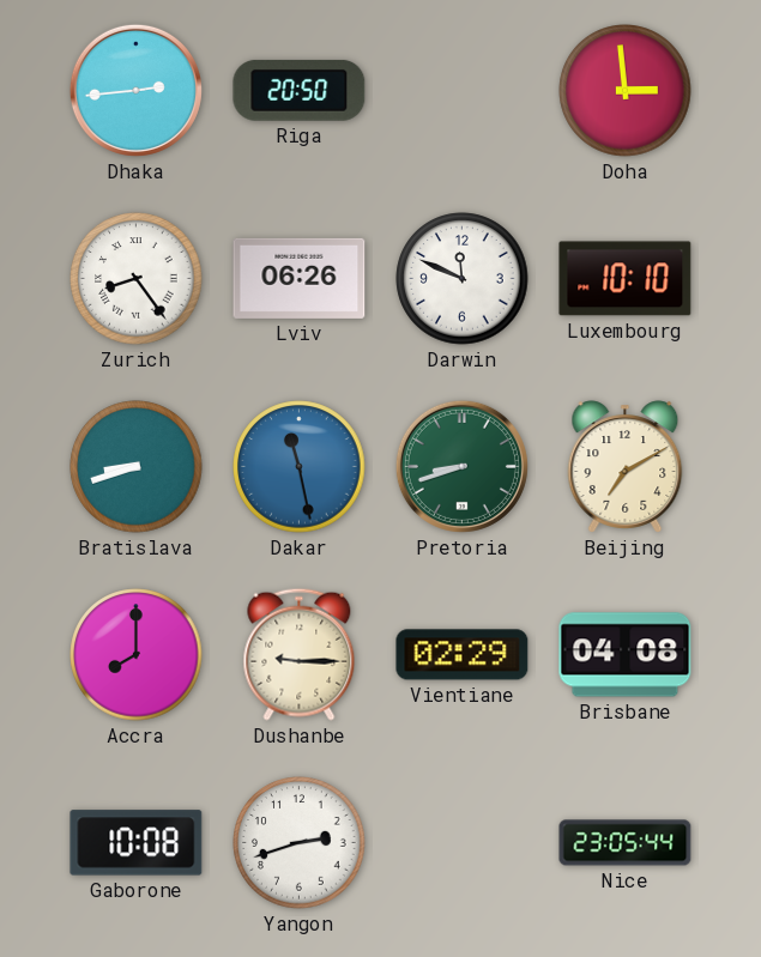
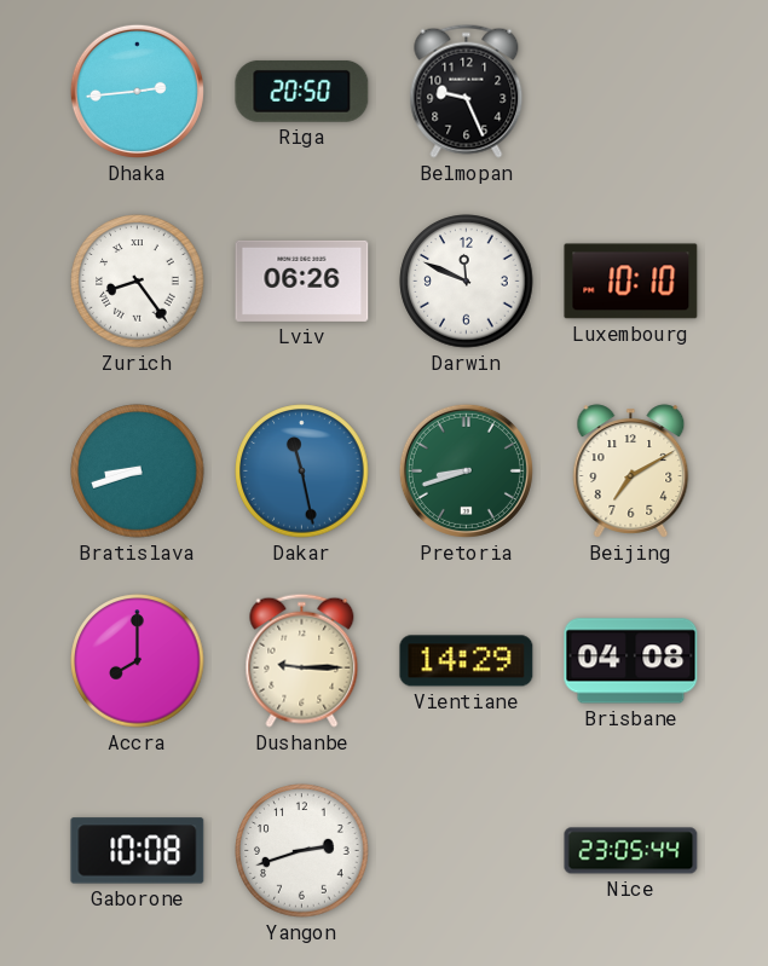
Belmopan: none -> 9:26
Doha: 2:59 -> none
Vientiane: 02:29 -> 14:29
